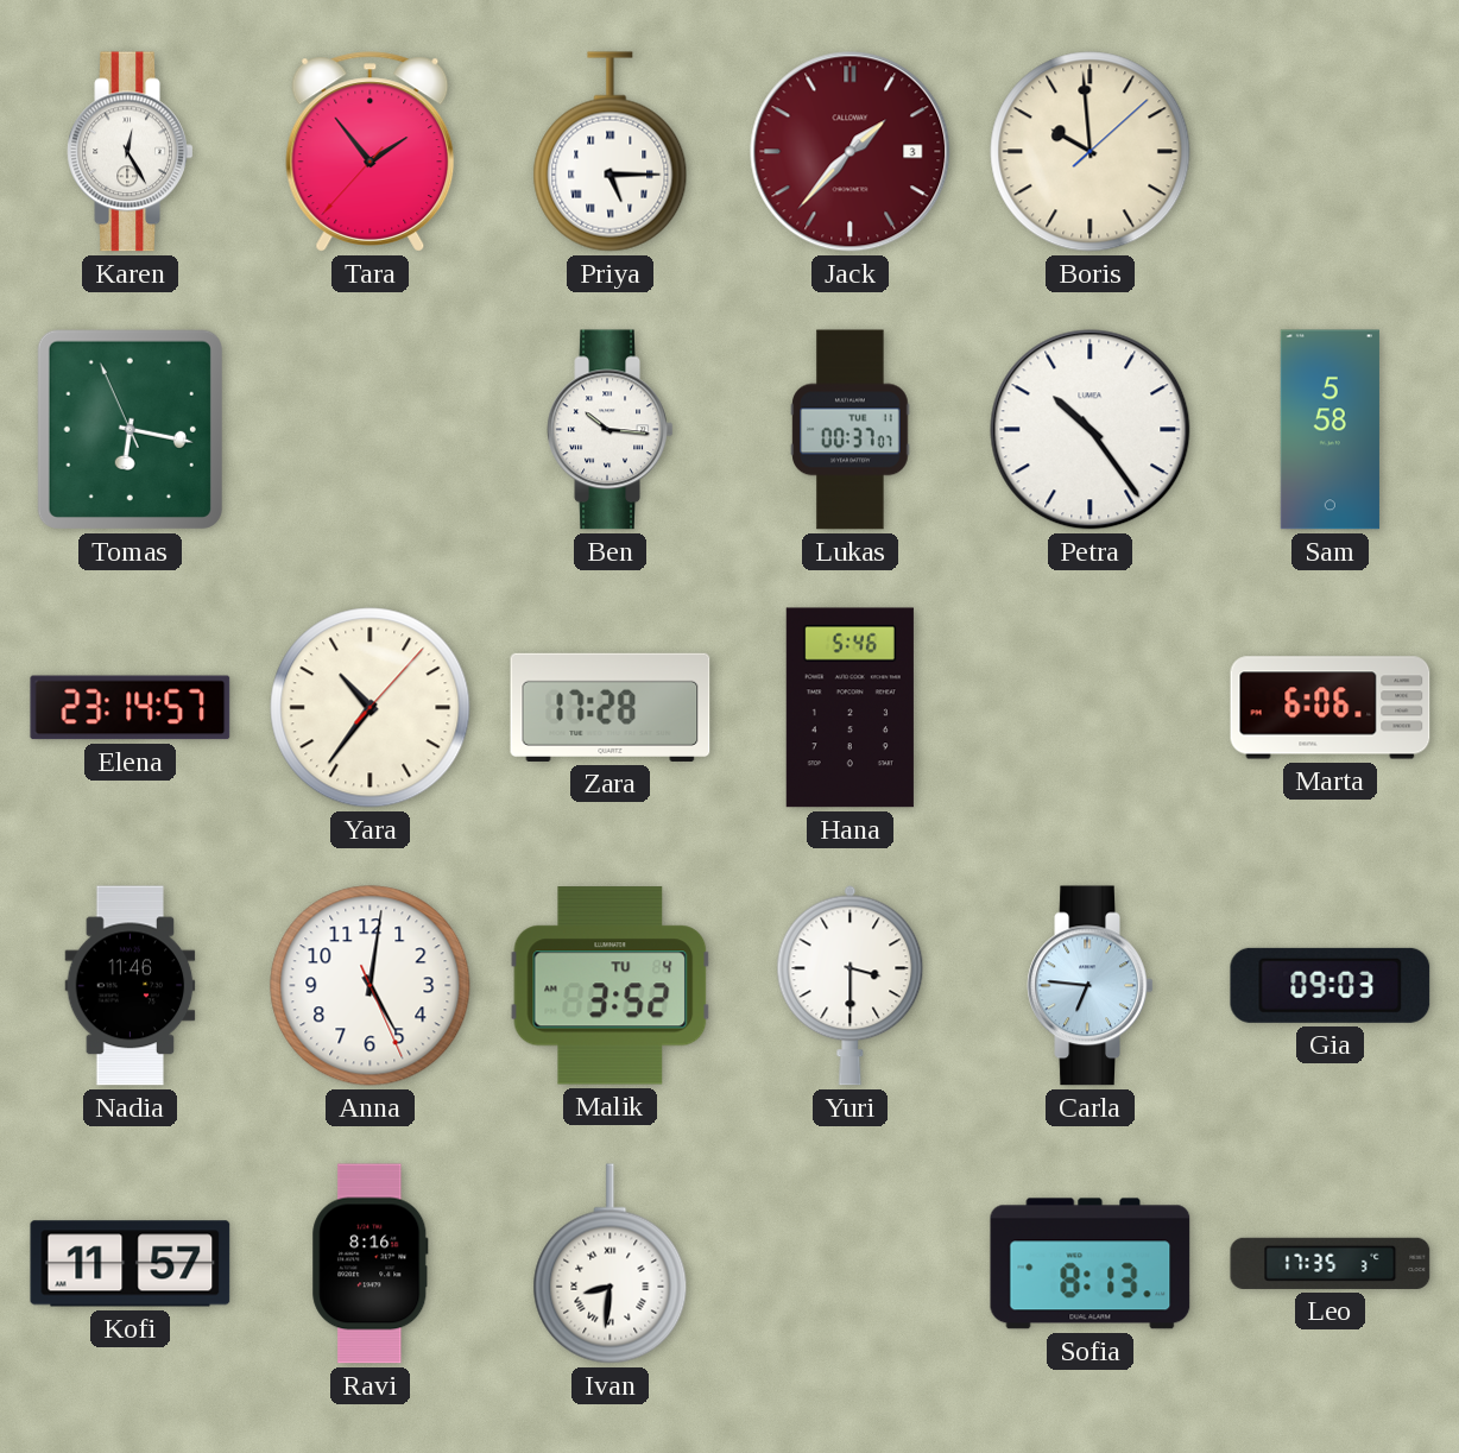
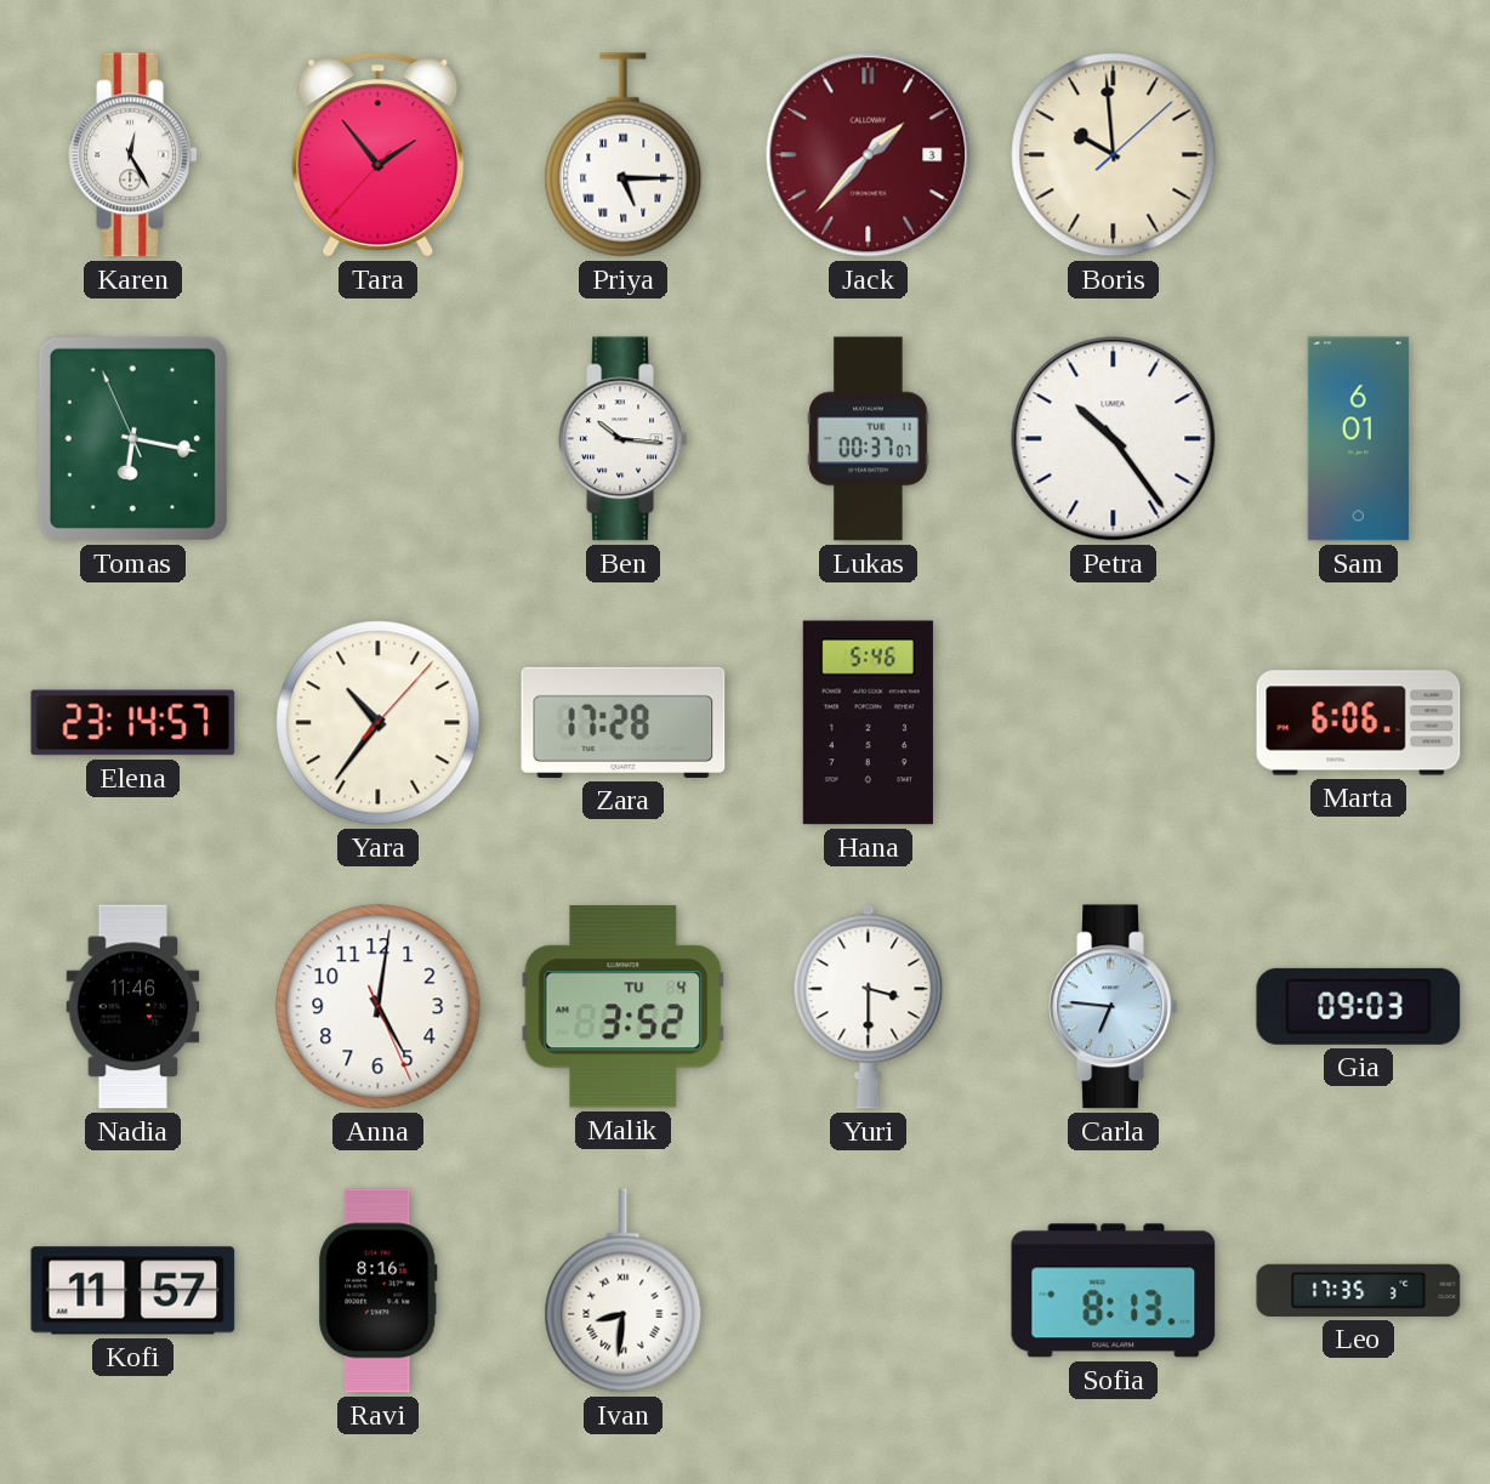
Sam: 5:58 -> 6:01
